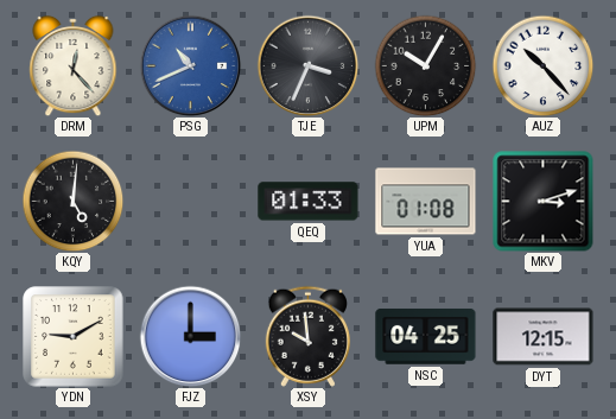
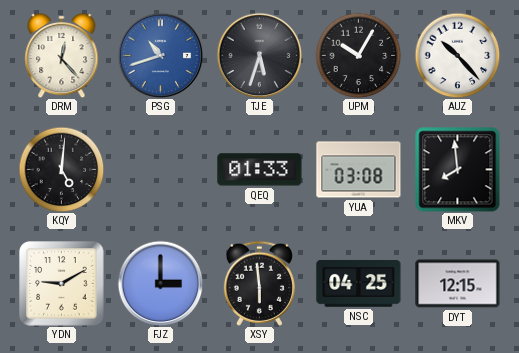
PSG: 10:41 -> 10:42
TJE: 3:34 -> 5:33
YUA: 01:08 -> 03:08
MKV: 3:12 -> 7:59
XSY: 9:59 -> 5:59
